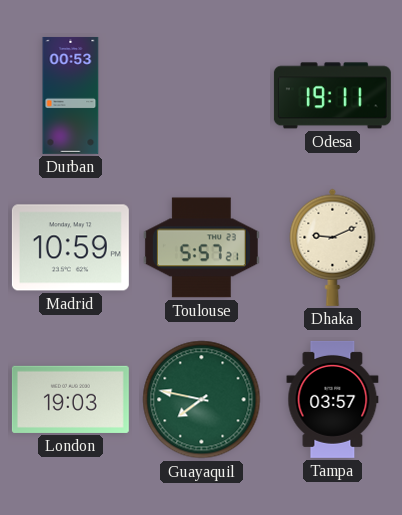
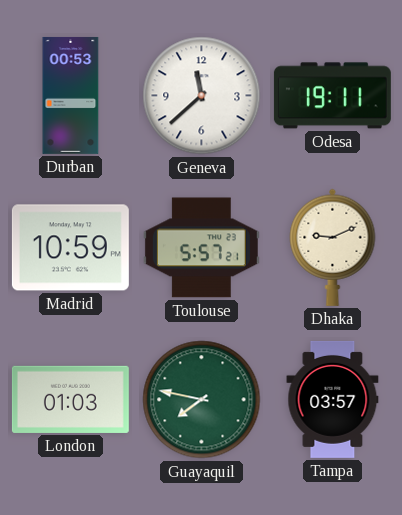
Geneva: none -> 11:38
London: 19:03 -> 01:03
